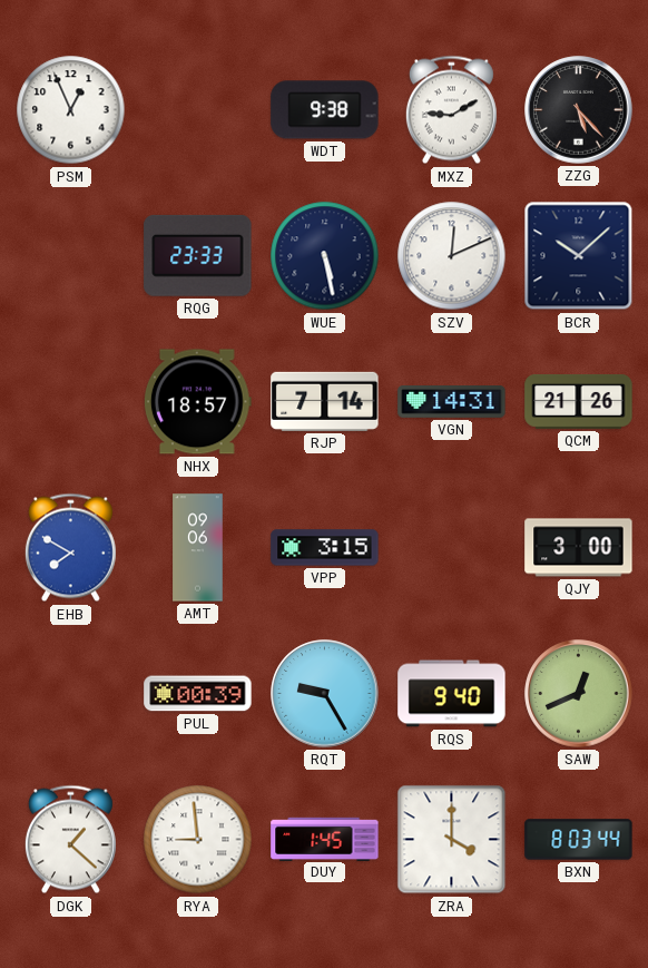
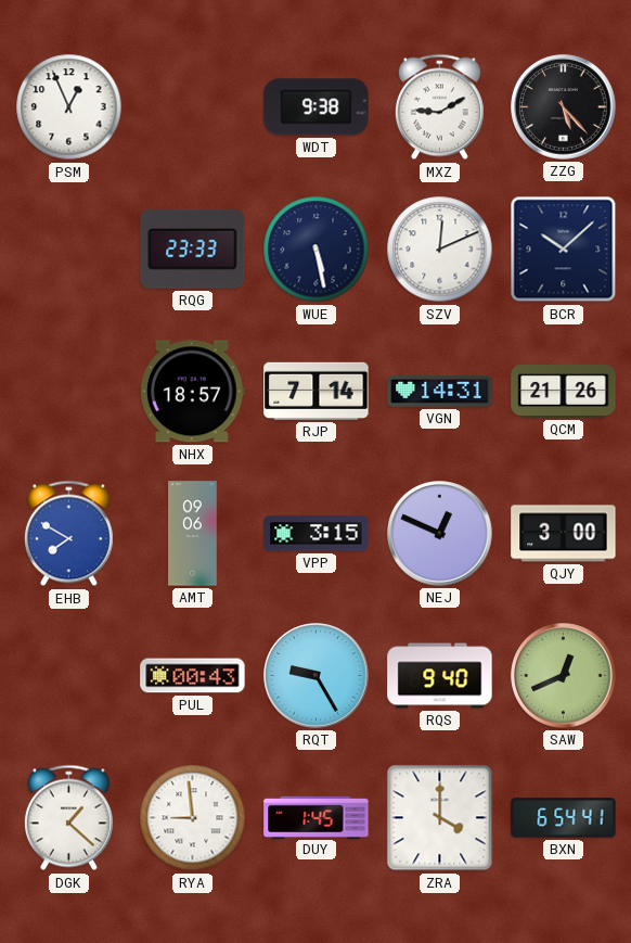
NEJ: none -> 12:49
PUL: 00:39 -> 00:43
BXN: 8:03 -> 6:54
